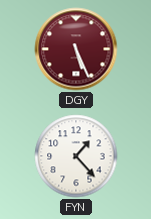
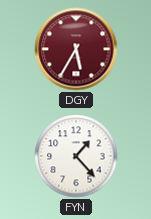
DGY: 5:26 -> 5:35
